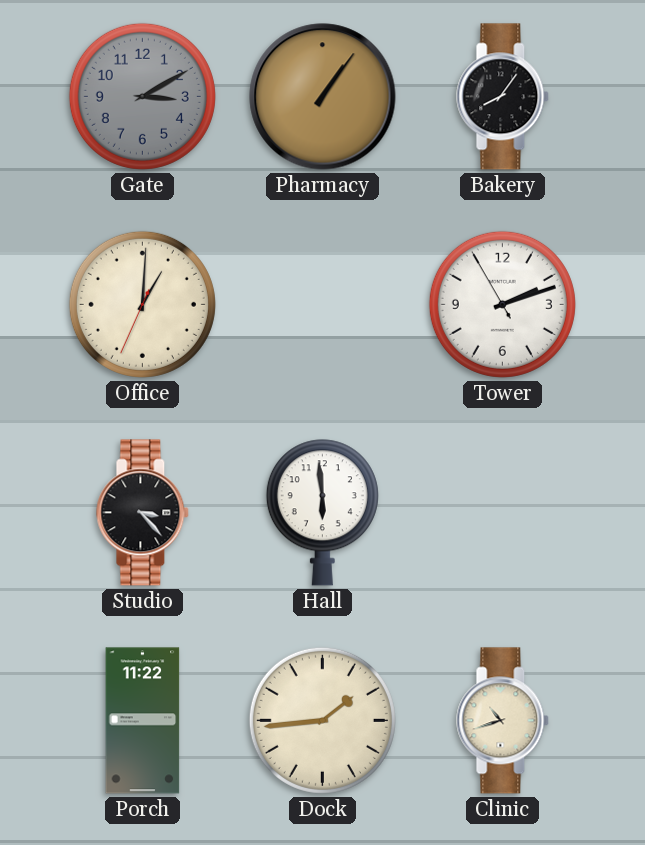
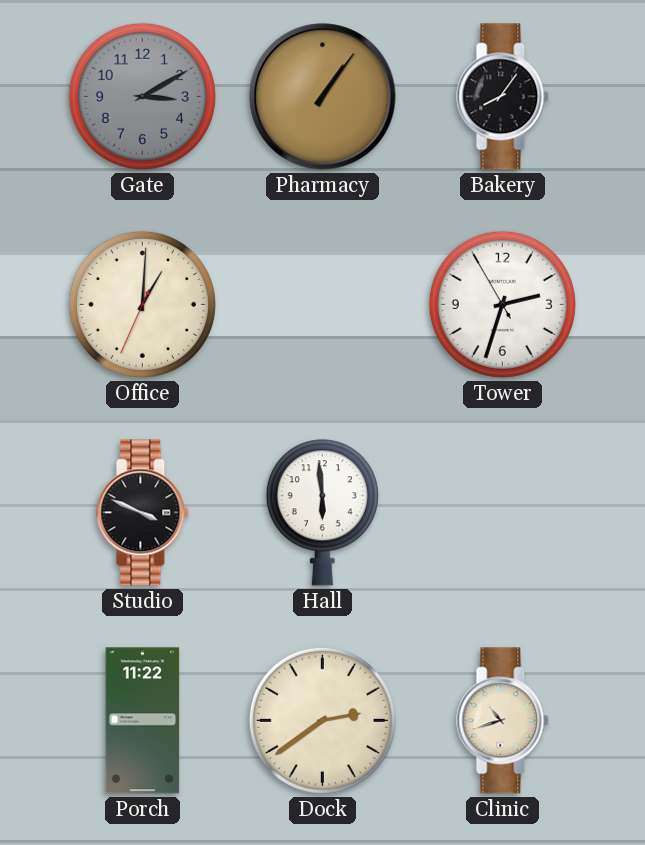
Tower: 2:11 -> 2:32
Studio: 3:23 -> 3:49
Dock: 1:44 -> 2:39
